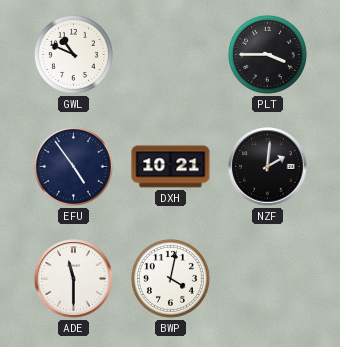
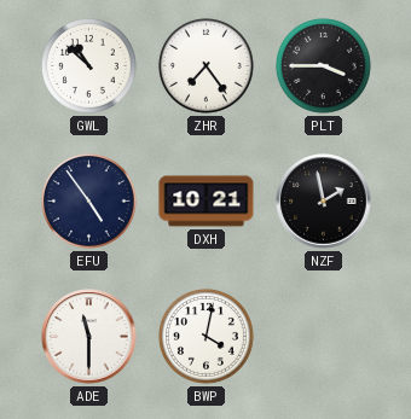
GWL: 10:49 -> 10:52
ZHR: none -> 7:24
NZF: 2:01 -> 1:58
